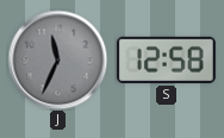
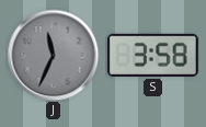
S: 12:58 -> 3:58
